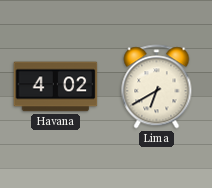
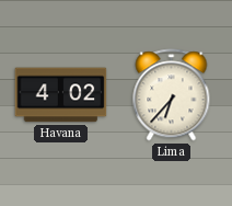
Lima: 6:40 -> 6:37
